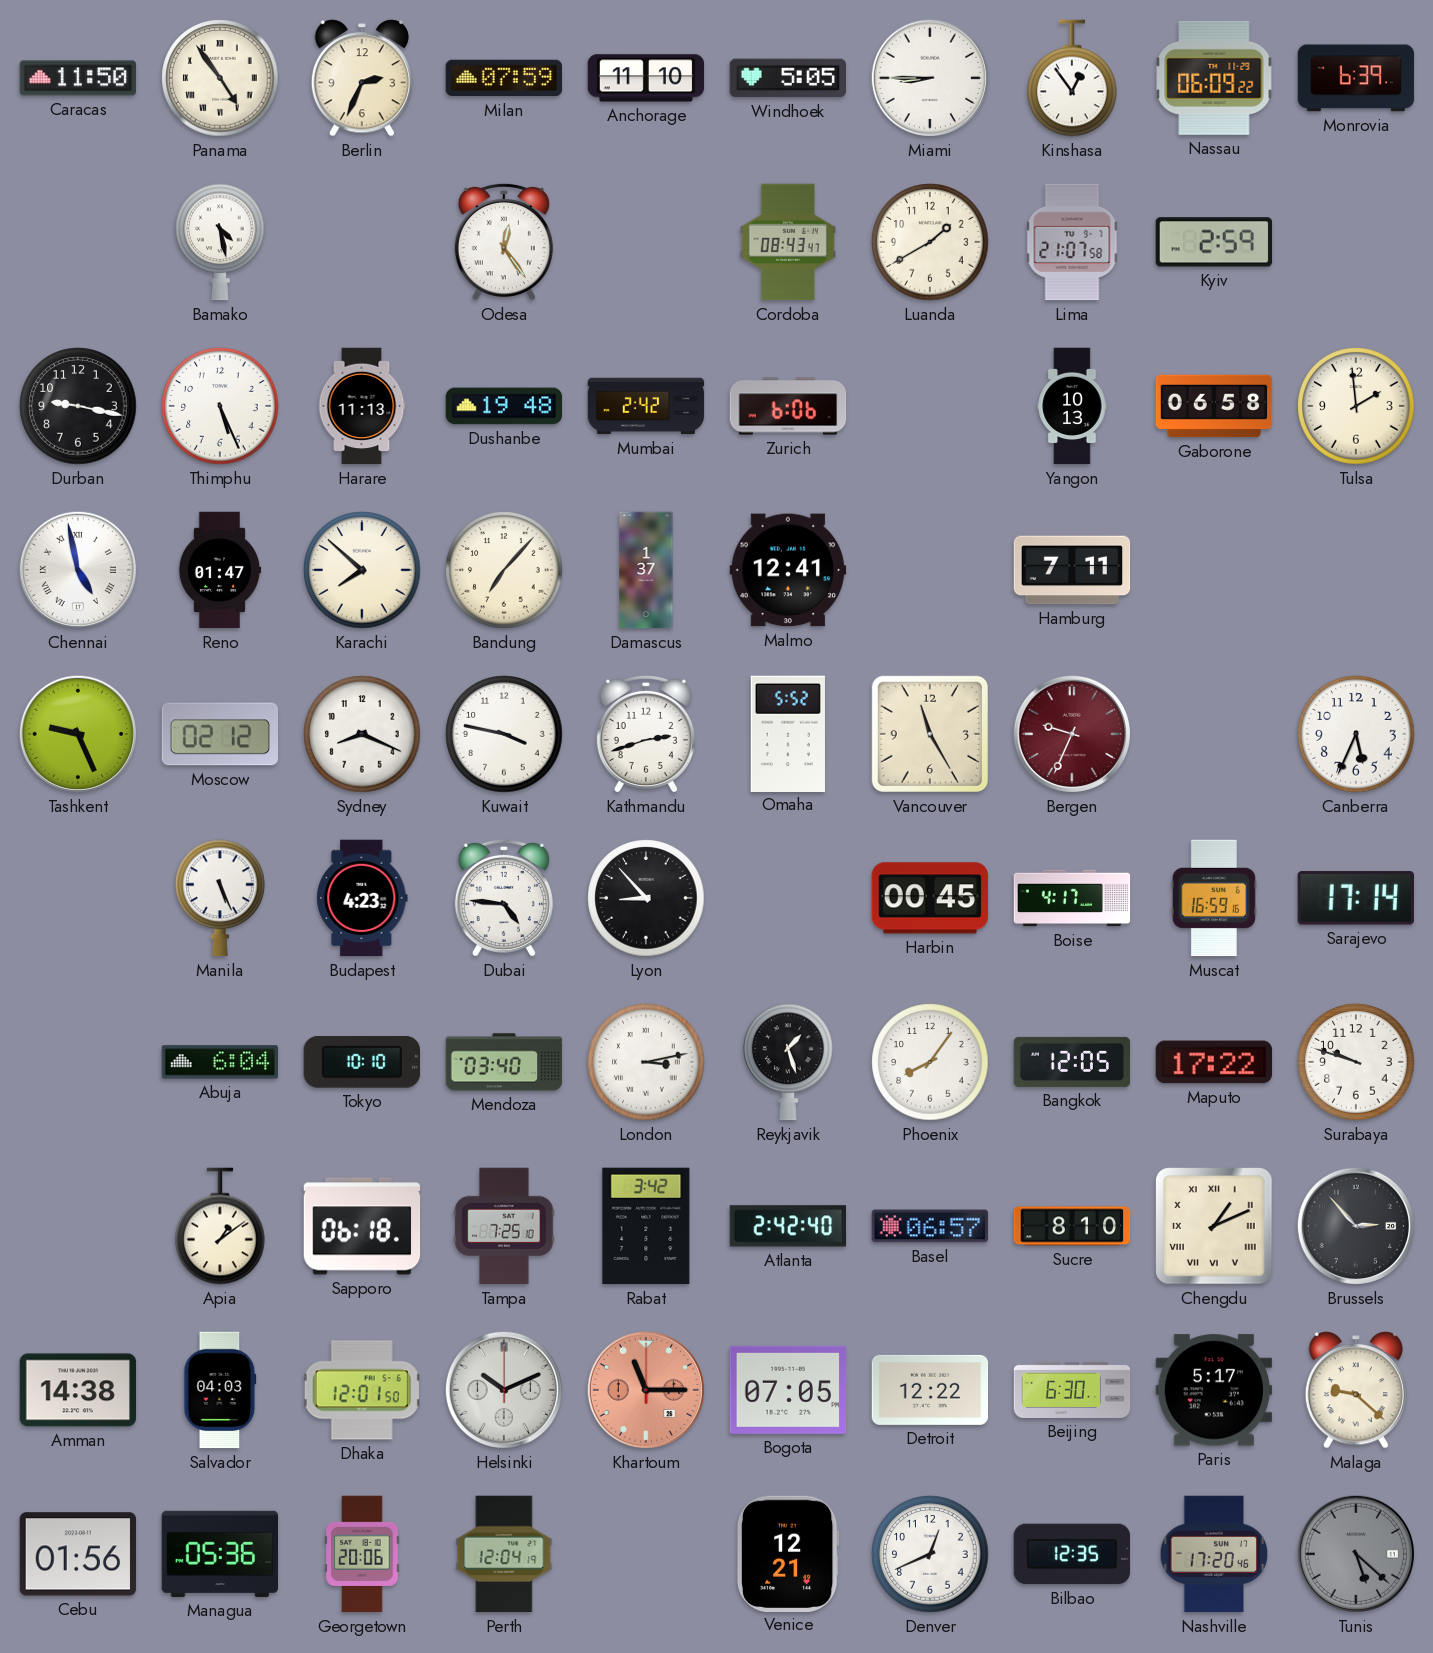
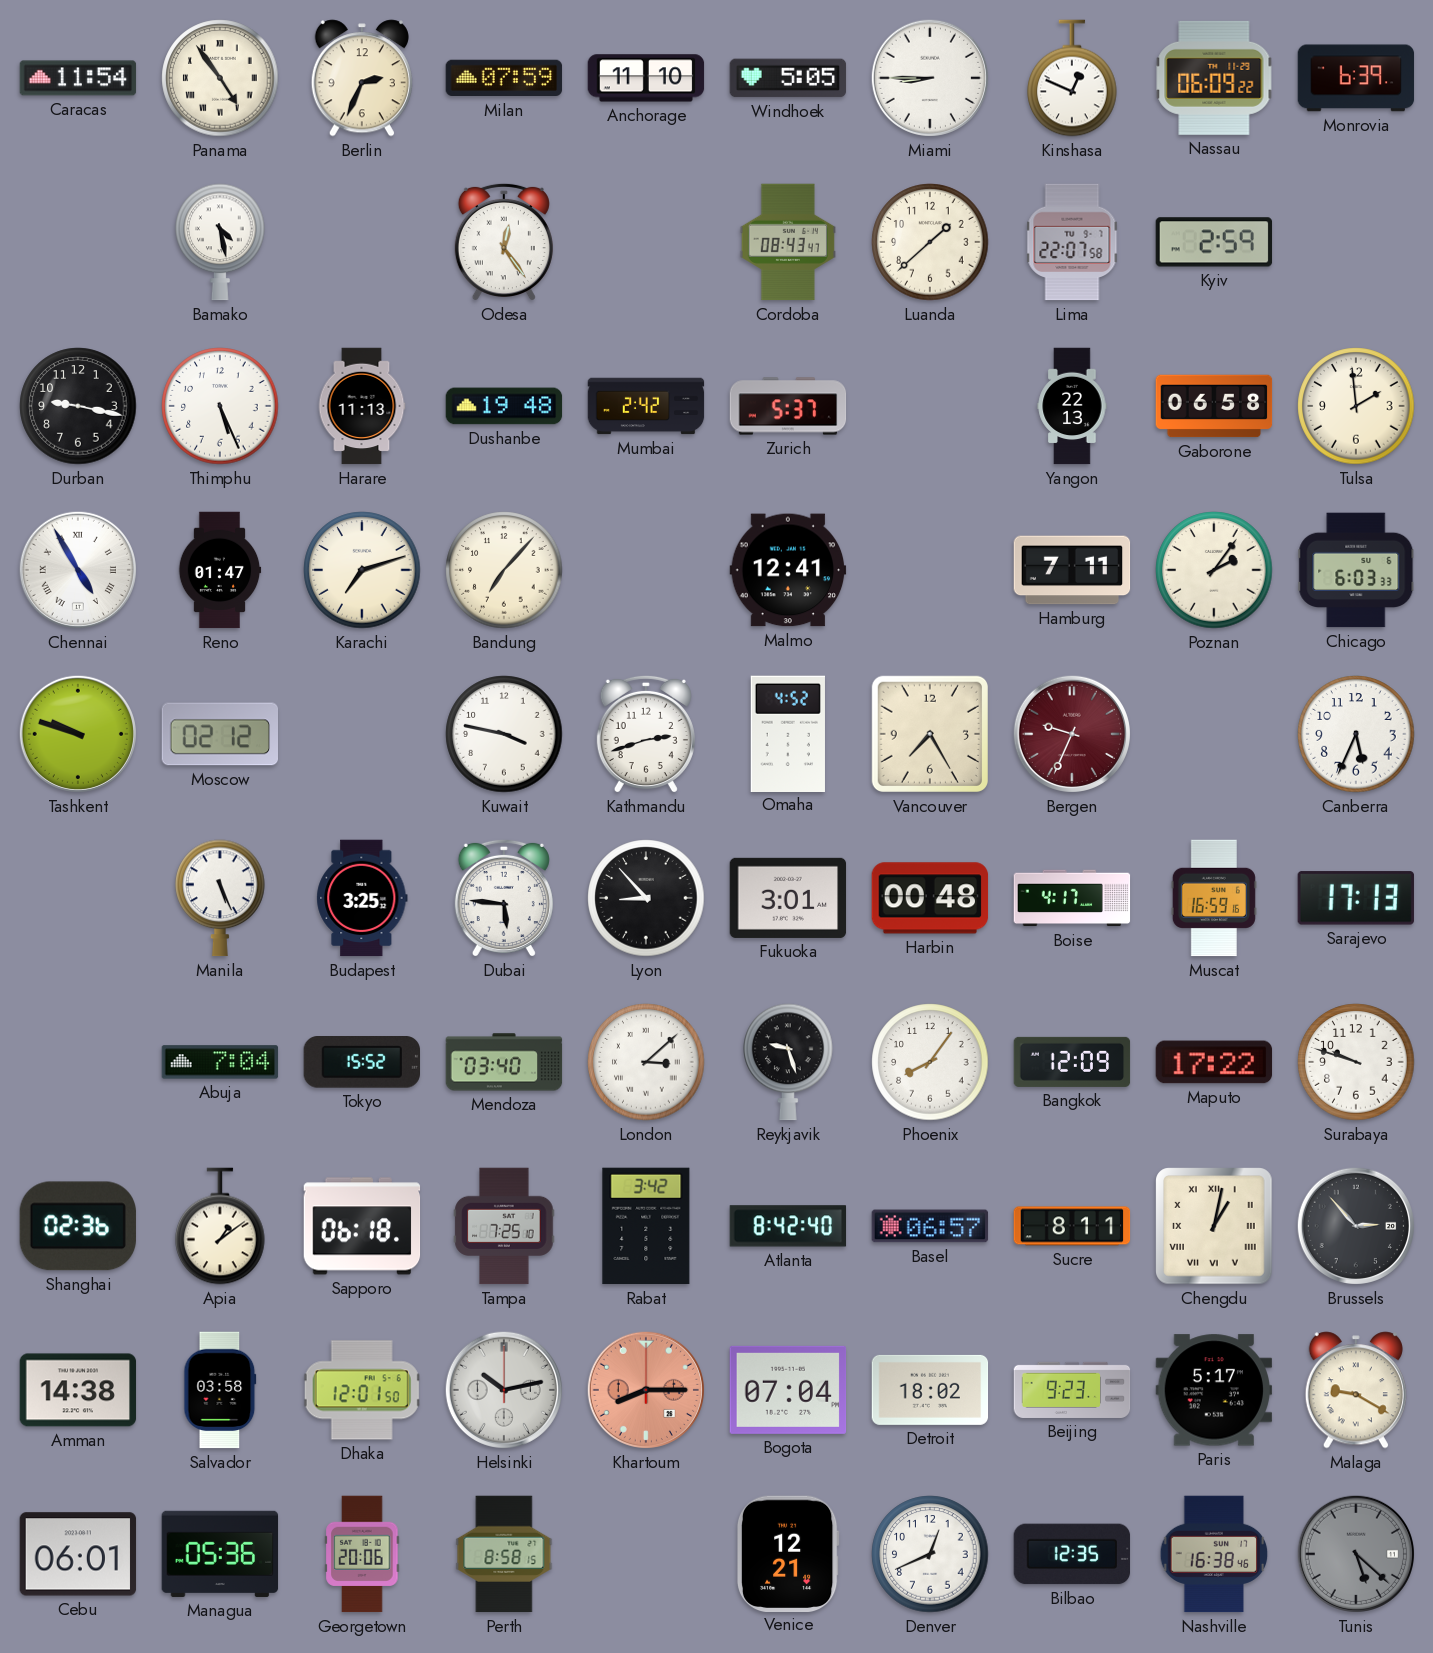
Caracas: 11:50 -> 11:54
Kinshasa: 12:54 -> 12:49
Luanda: 1:40 -> 1:38
Lima: 21:07 -> 22:07
Zurich: 6:06 -> 5:37
Yangon: 10:13 -> 22:13
Chennai: 4:58 -> 4:55
Karachi: 7:52 -> 7:12
Damascus: 1:37 -> none
Poznan: none -> 2:06
Chicago: none -> 6:03
Tashkent: 9:26 -> 9:48
Sydney: 8:19 -> none
Omaha: 5:52 -> 4:52
Vancouver: 11:25 -> 7:25
Budapest: 4:23 -> 3:25
Dubai: 4:46 -> 5:46
Fukuoka: none -> 3:01
Harbin: 00:45 -> 00:48
Sarajevo: 17:14 -> 17:13
Abuja: 6:04 -> 7:04
Tokyo: 10:10 -> 15:52
London: 3:13 -> 3:08
Reykjavik: 1:27 -> 9:27
Bangkok: 12:05 -> 12:09
Shanghai: none -> 02:36
Atlanta: 2:42 -> 8:42
Sucre: 8:10 -> 8:11
Chengdu: 1:11 -> 1:02
Salvador: 04:03 -> 03:58
Helsinki: 10:11 -> 10:13
Khartoum: 11:15 -> 8:15
Bogota: 07:05 -> 07:04
Detroit: 12:22 -> 18:02
Beijing: 6:30 -> 9:23
Malaga: 9:22 -> 9:20
Cebu: 01:56 -> 06:01
Perth: 12:04 -> 8:58
Nashville: 17:20 -> 16:38
